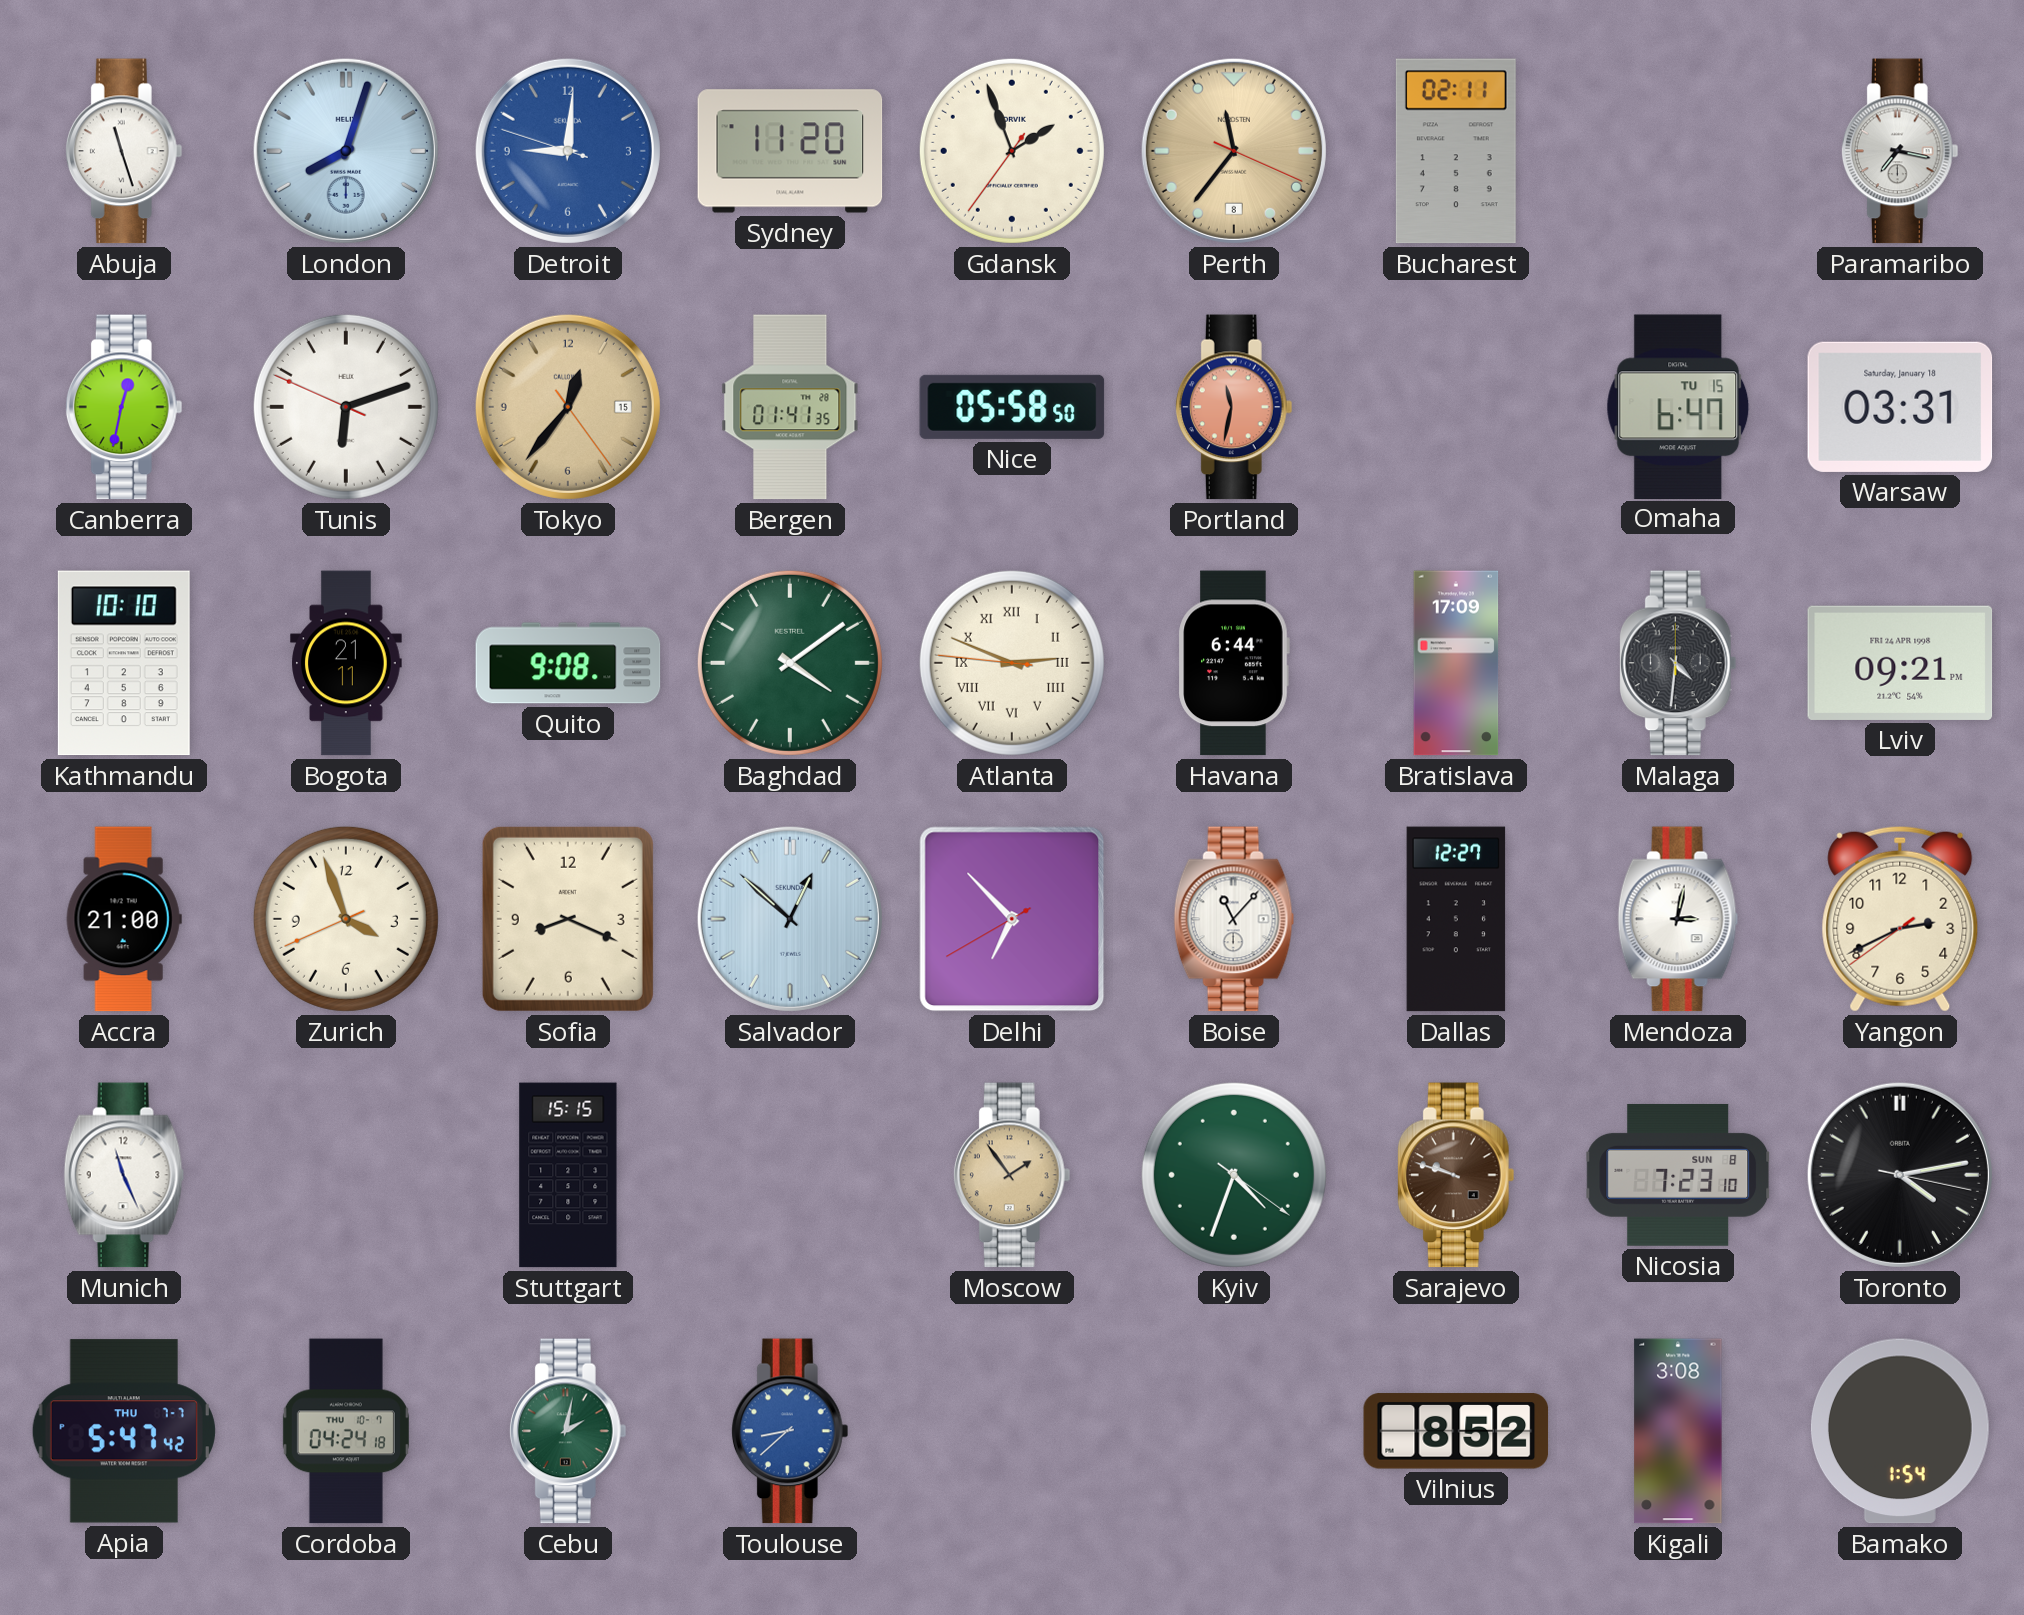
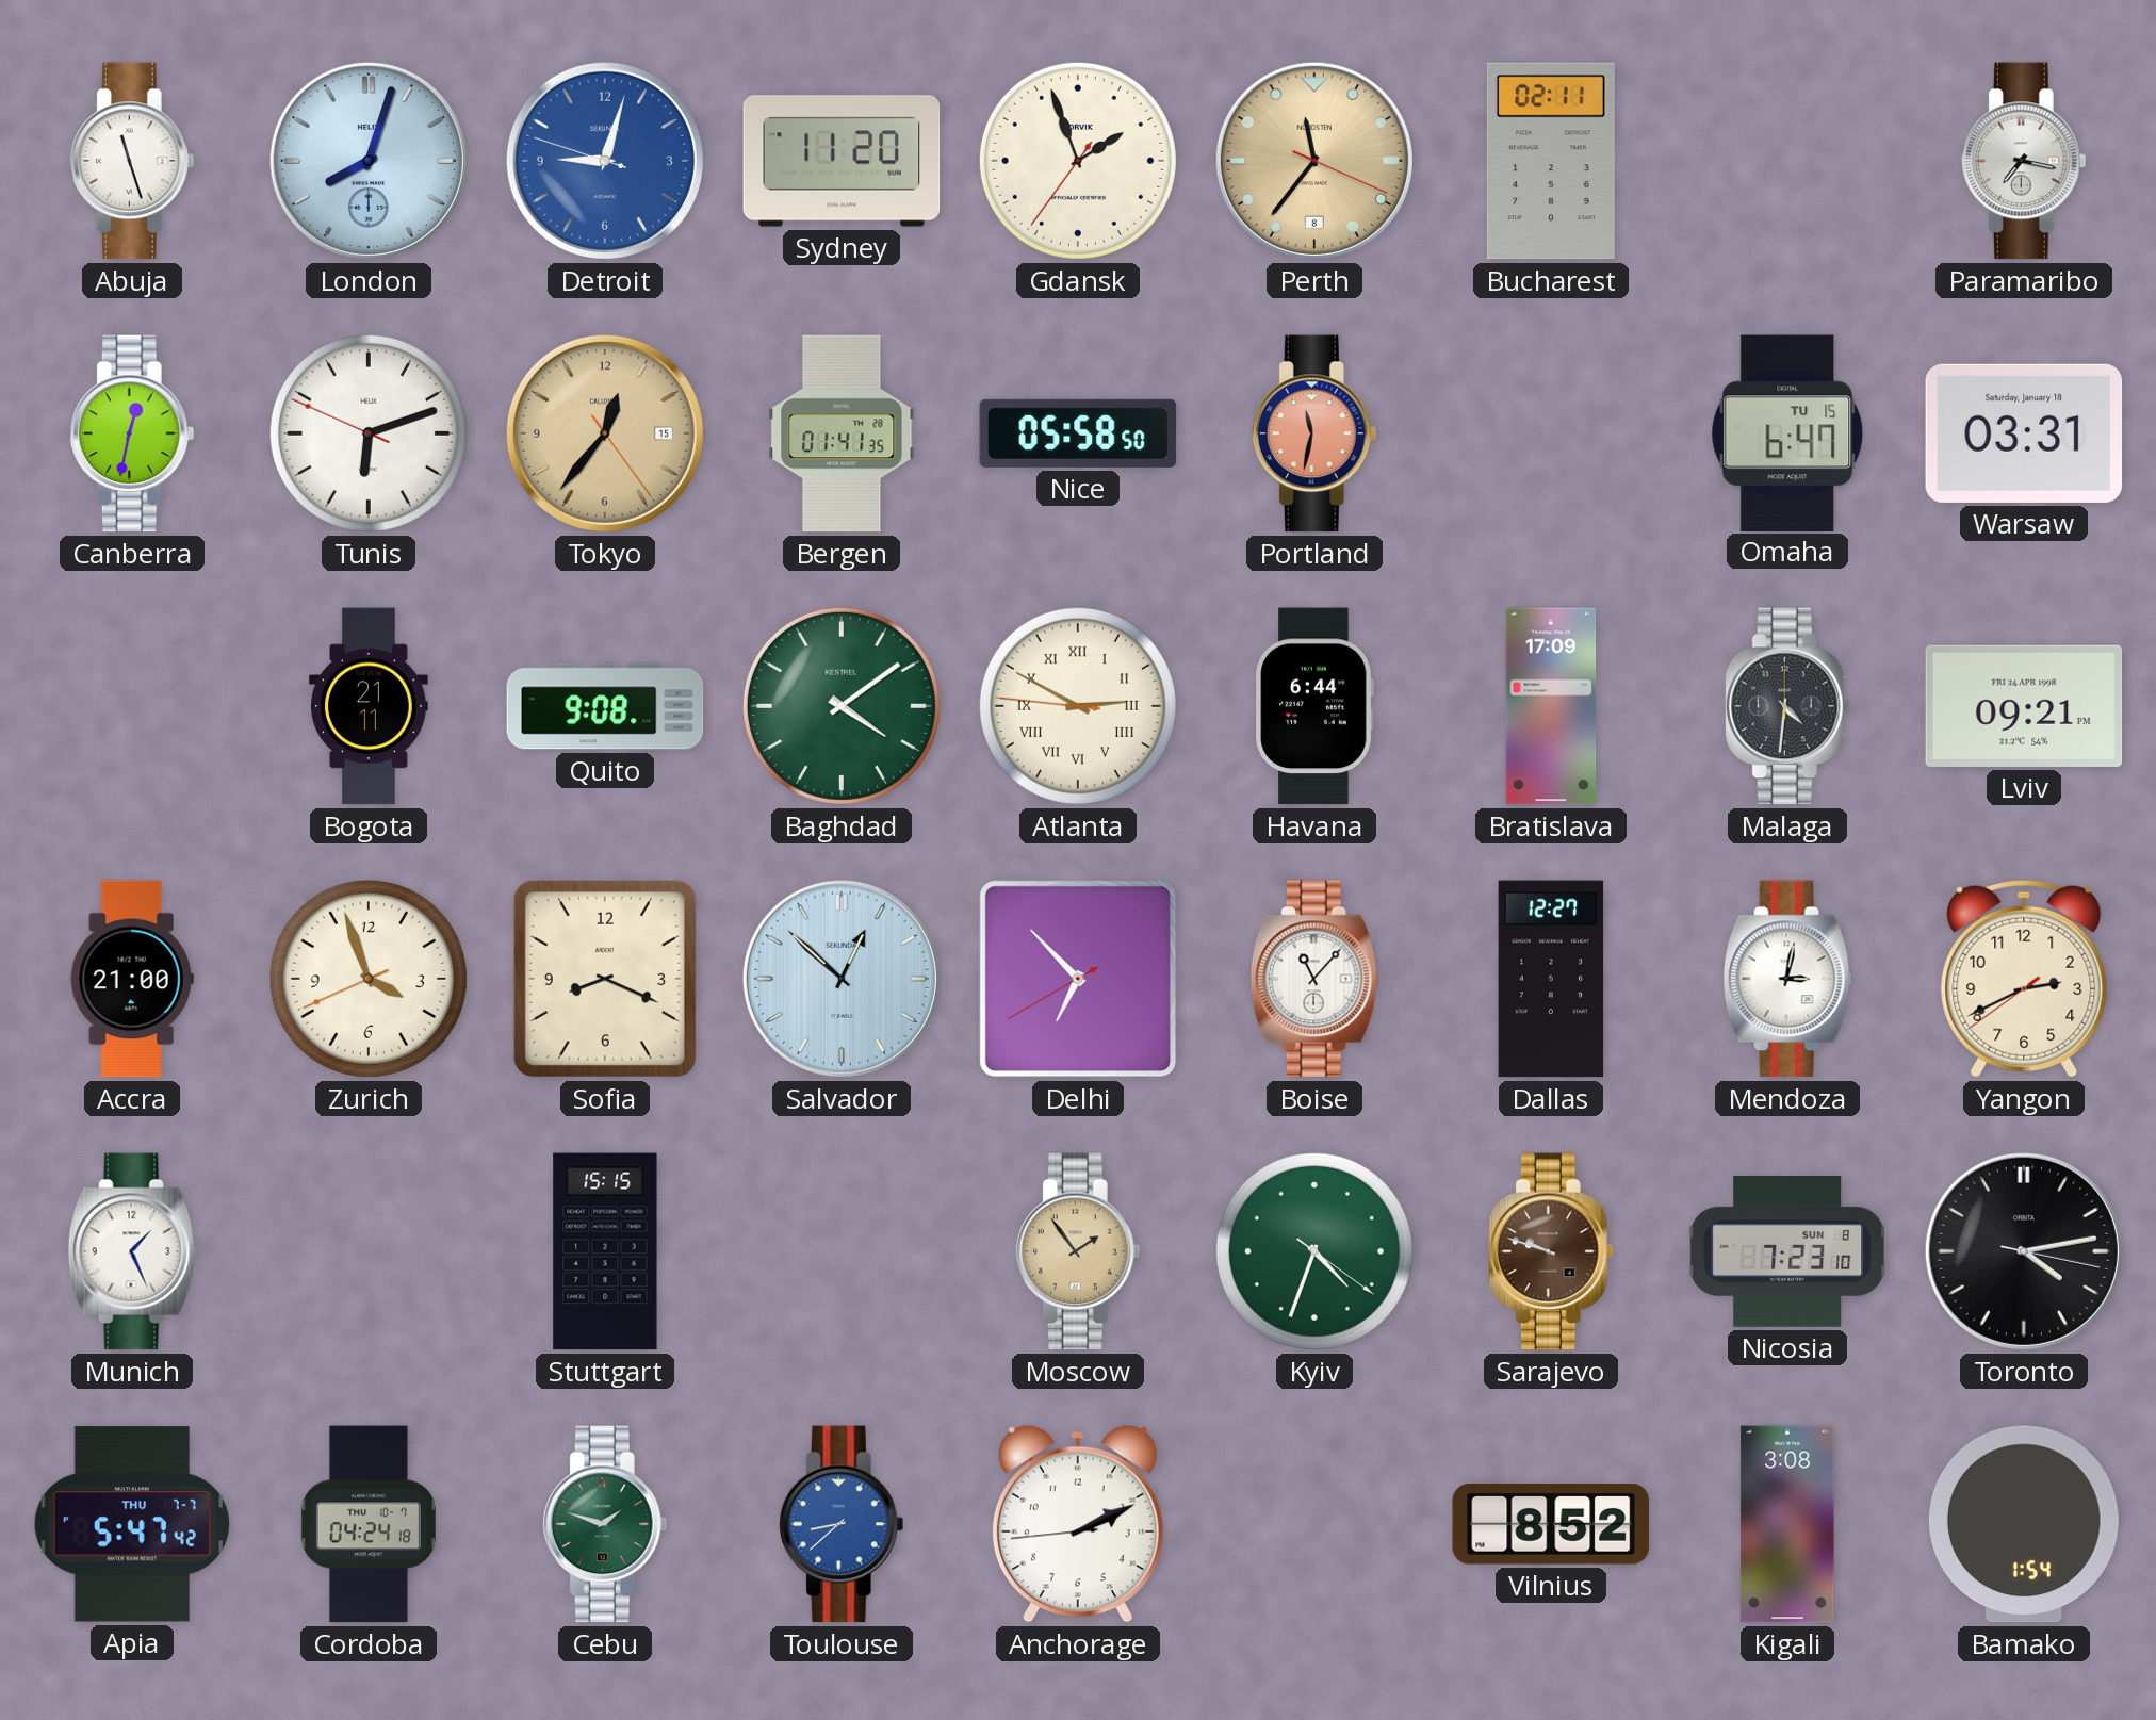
Detroit: 9:00 -> 9:02
Kathmandu: 10:10 -> none
Atlanta: 2:48 -> 2:49
Munich: 11:26 -> 1:26
Cebu: 2:02 -> 1:48
Anchorage: none -> 2:10
